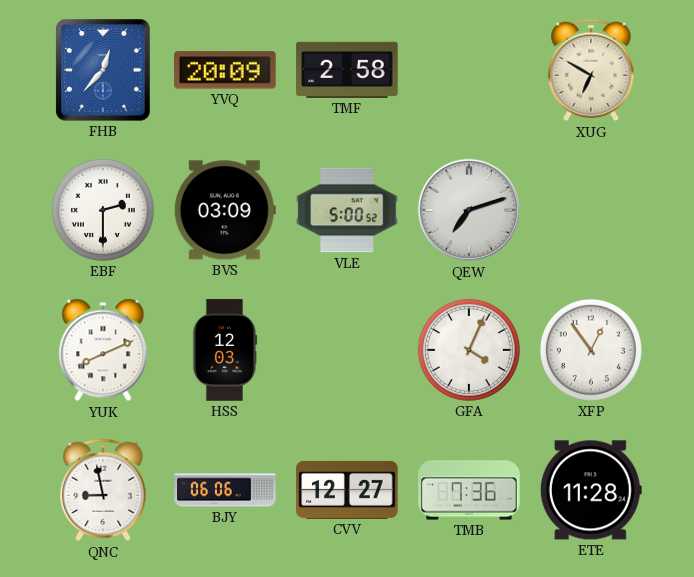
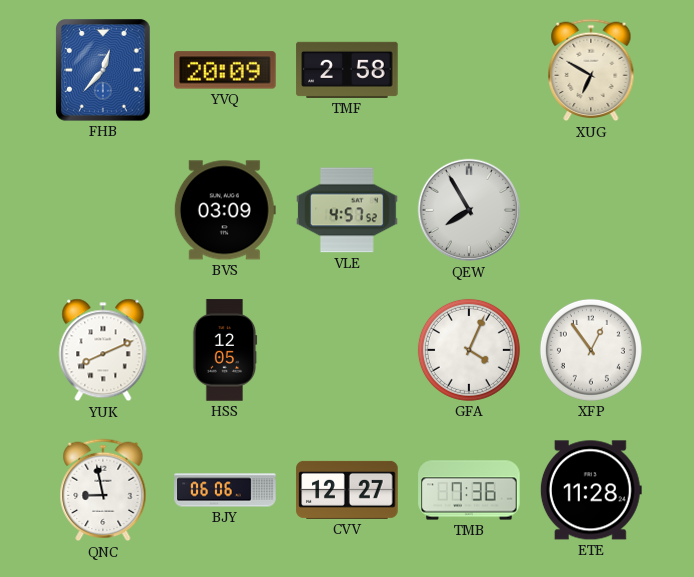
EBF: 2:30 -> none
VLE: 5:00 -> 4:57
QEW: 7:12 -> 7:55
HSS: 12:03 -> 12:05
